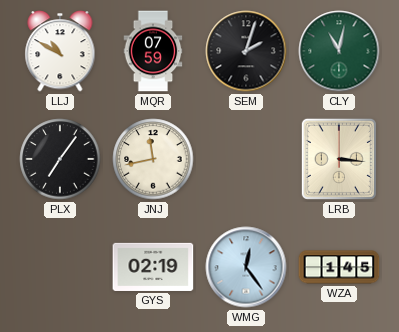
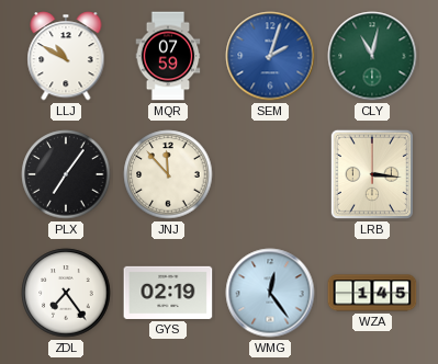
SEM dial: black -> blue
JNJ: 11:43 -> 11:53
ZDL: none -> 7:24
